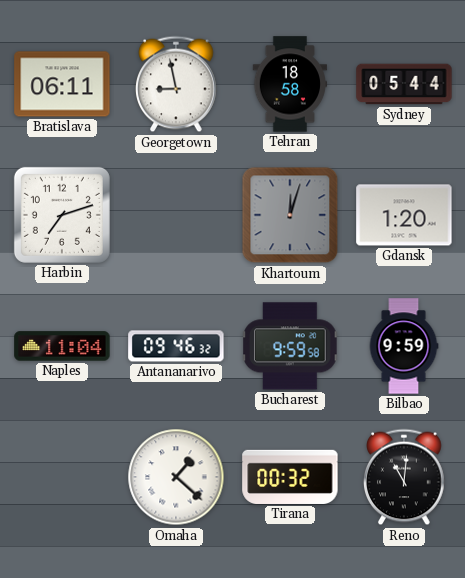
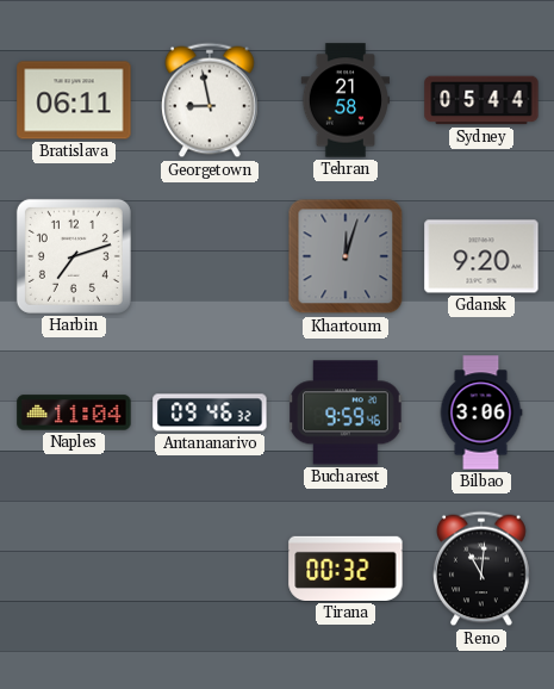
Tehran: 18:58 -> 21:58
Gdansk: 1:20 -> 9:20
Bucharest: 9:59:58 -> 9:59:46
Bilbao: 9:59 -> 3:06
Omaha: 1:22 -> none
